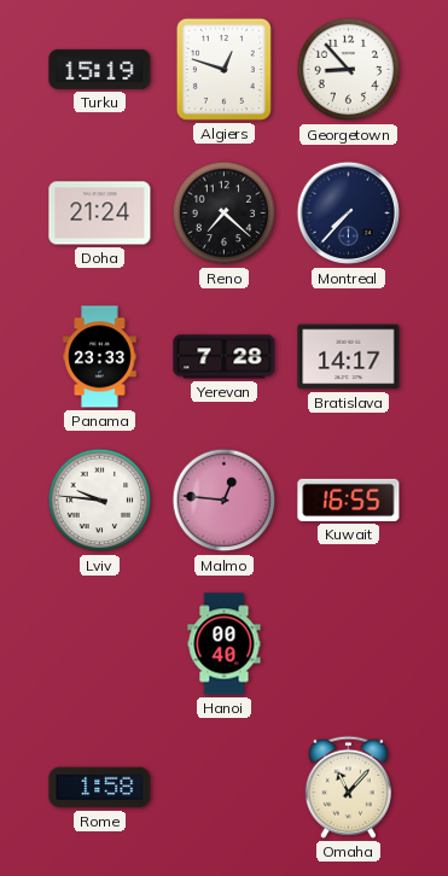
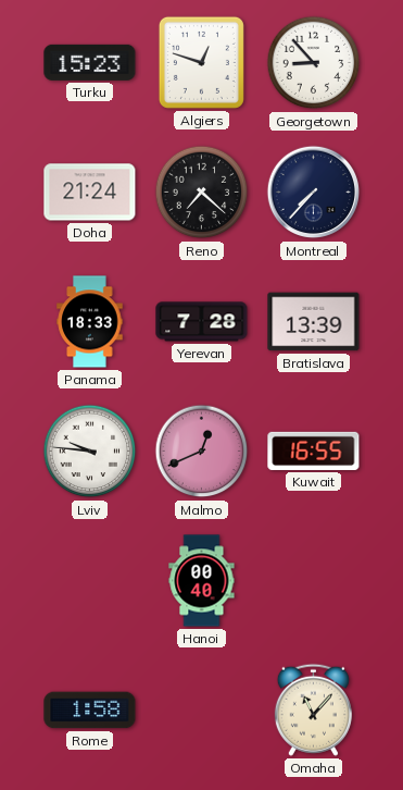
Turku: 15:19 -> 15:23
Panama: 23:33 -> 18:33
Bratislava: 14:17 -> 13:39
Malmo: 12:46 -> 12:41
